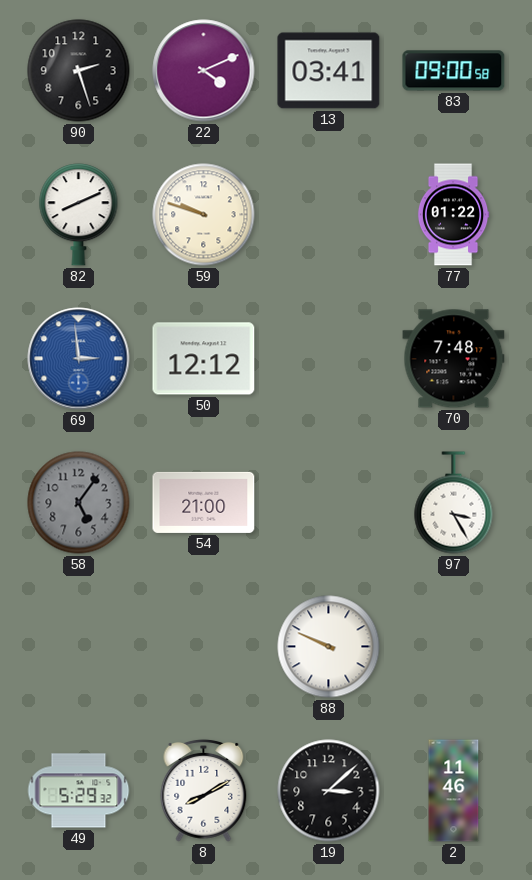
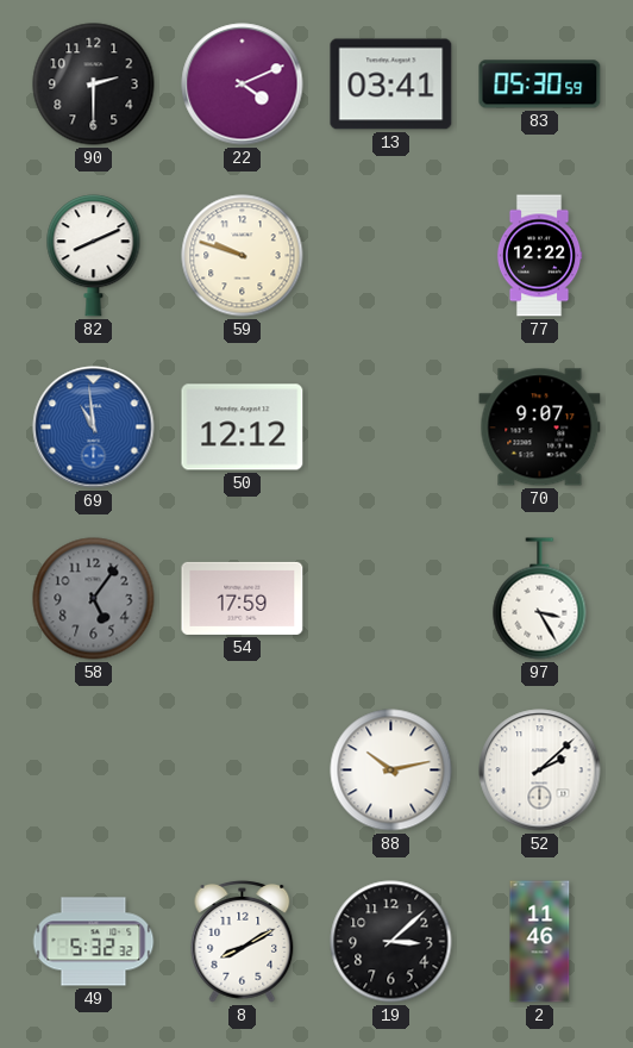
90: 2:27 -> 2:30
83: 09:00 -> 05:30
77: 01:22 -> 12:22
69: 2:59 -> 10:59
70: 7:48 -> 9:07
54: 21:00 -> 17:59
88: 9:49 -> 10:13
52: none -> 2:08
49: 5:29 -> 5:32
